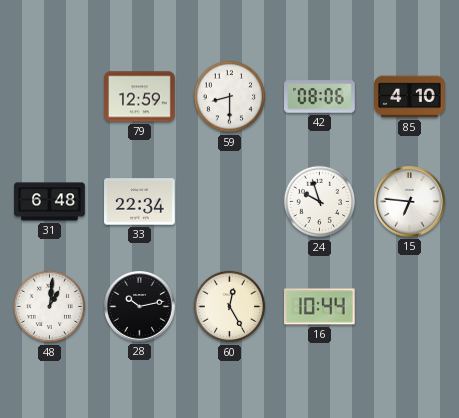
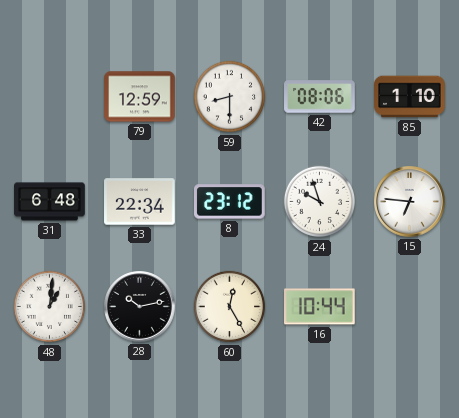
85: 4:10 -> 1:10
8: none -> 23:12
